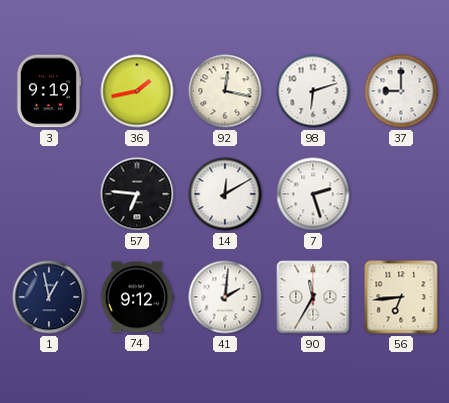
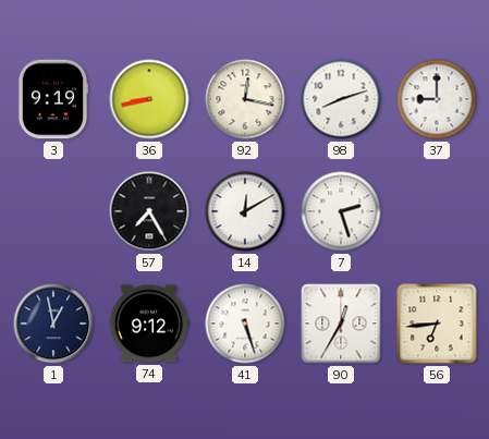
36: 1:43 -> 8:43
98: 6:12 -> 8:12
57: 6:46 -> 7:25
41: 2:01 -> 5:27
90: 11:35 -> 12:35
